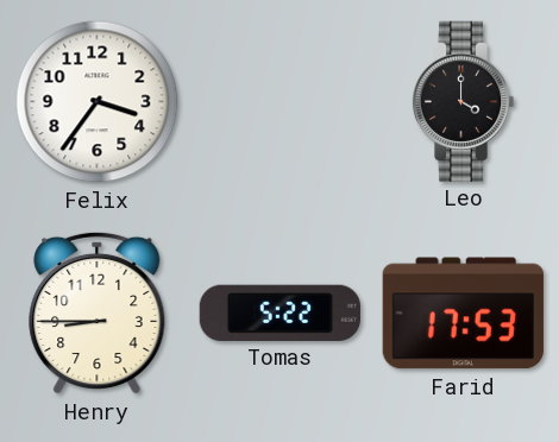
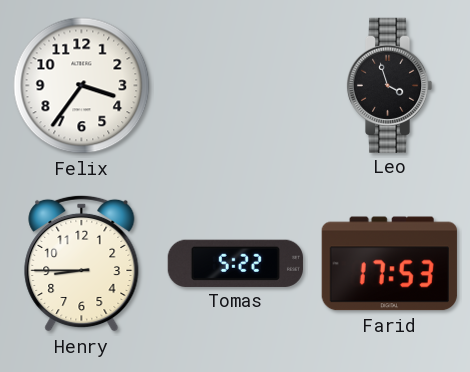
Leo: 4:00 -> 3:57
